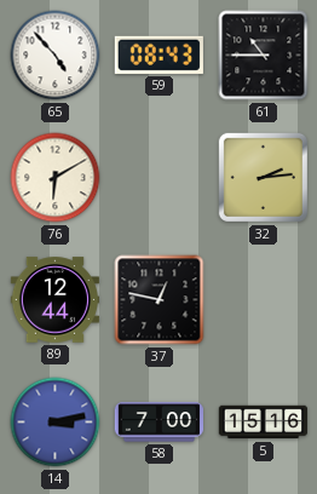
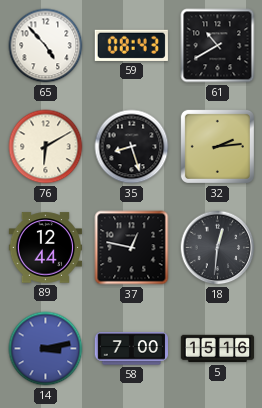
61: 10:45 -> 10:40
35: none -> 8:27
18: none -> 12:31
